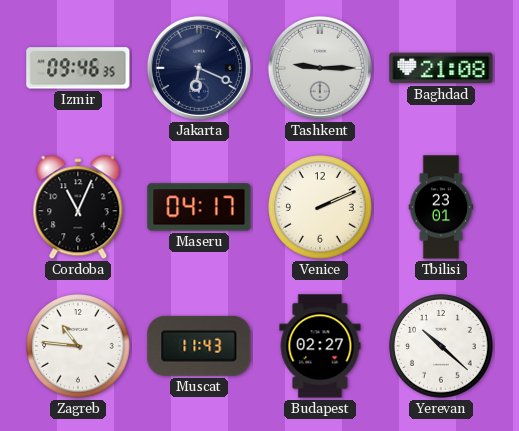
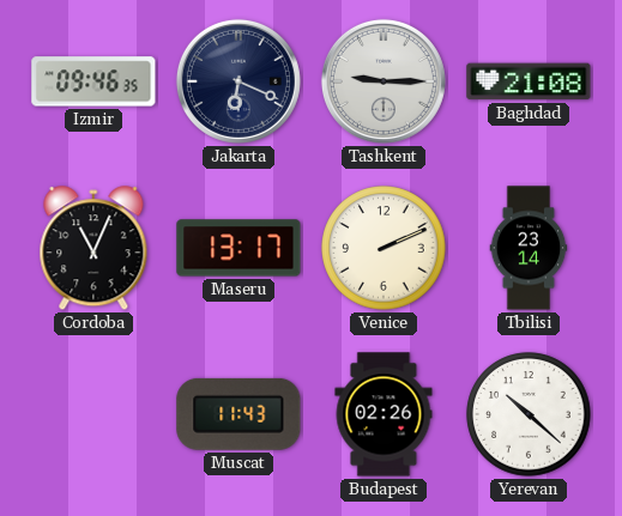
Maseru: 04:17 -> 13:17
Tbilisi: 23:01 -> 23:14
Zagreb: 10:46 -> none
Budapest: 02:27 -> 02:26
